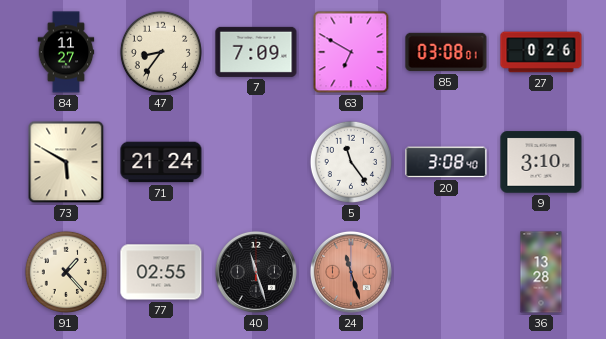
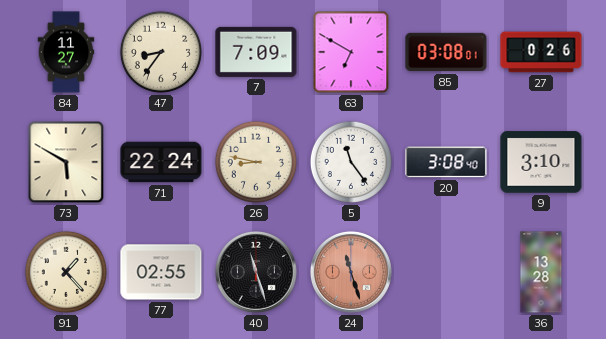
71: 21:24 -> 22:24
26: none -> 8:47
